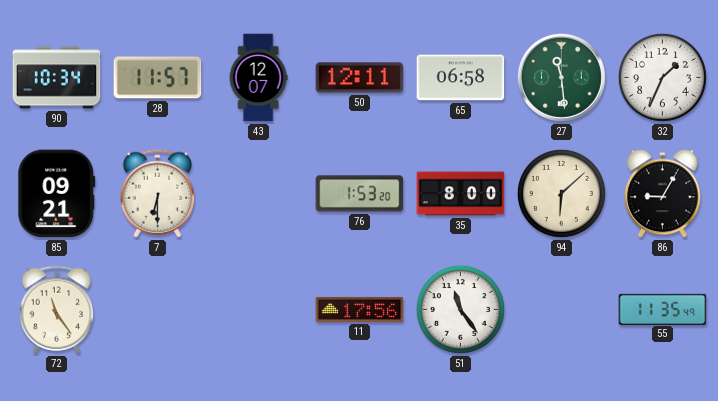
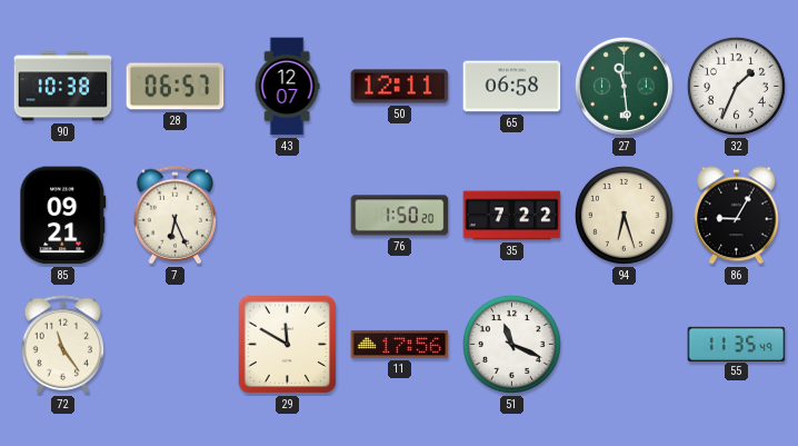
90: 10:34 -> 10:38
28: 11:57 -> 06:57
7: 6:30 -> 6:26
76: 1:53 -> 1:50
35: 8:00 -> 7:22
94: 6:08 -> 6:27
29: none -> 11:50
51: 11:24 -> 11:19
